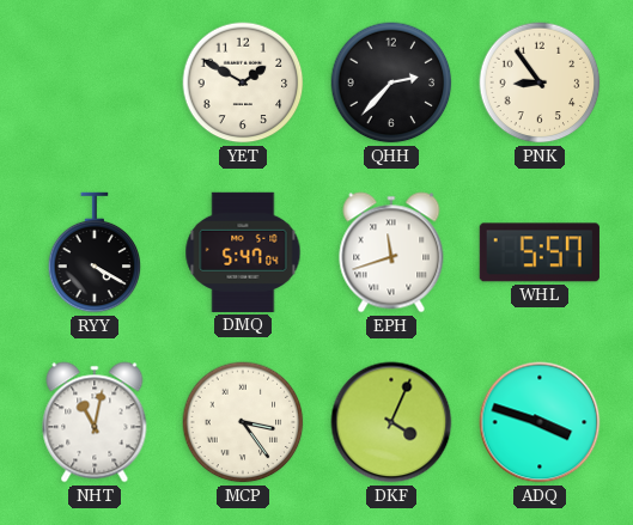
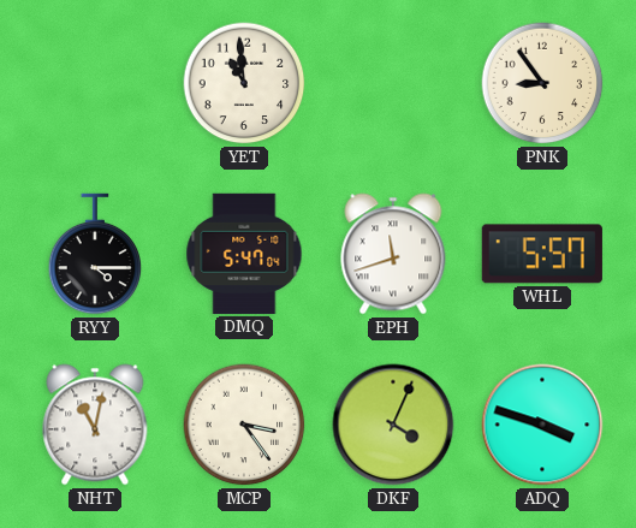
YET: 1:50 -> 10:59
QHH: 2:37 -> none
RYY: 4:20 -> 4:15
